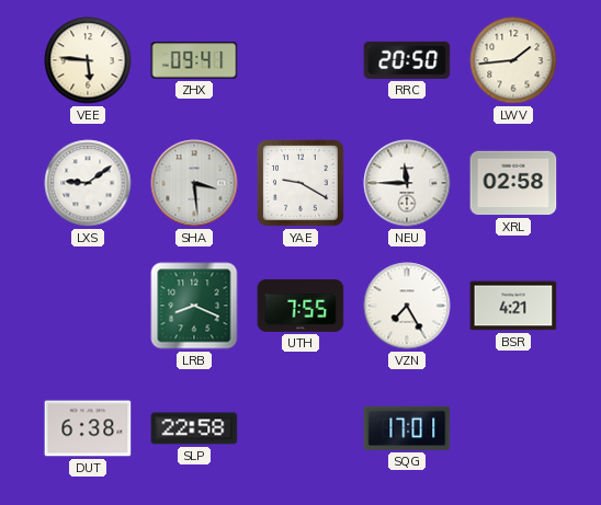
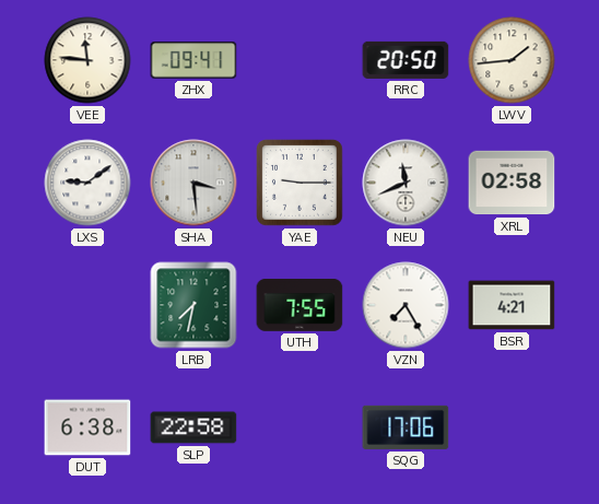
VEE: 5:46 -> 11:46
YAE: 9:20 -> 9:15
NEU: 11:45 -> 11:41
LRB: 8:19 -> 7:32
SQG: 17:01 -> 17:06
